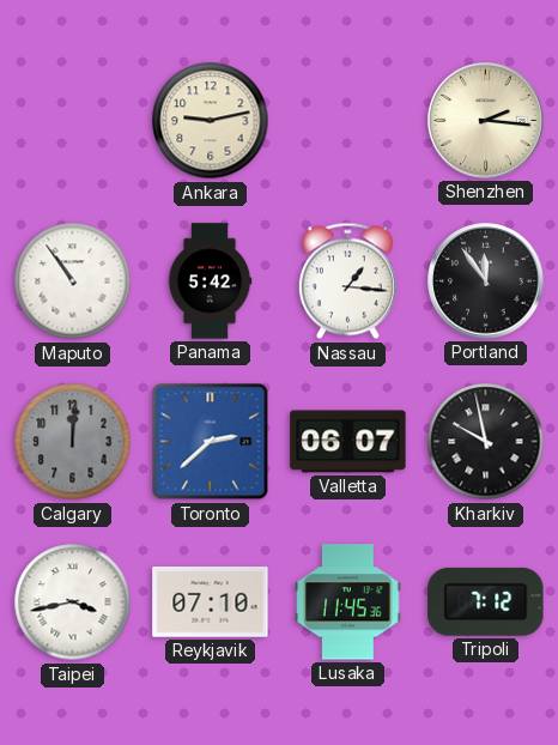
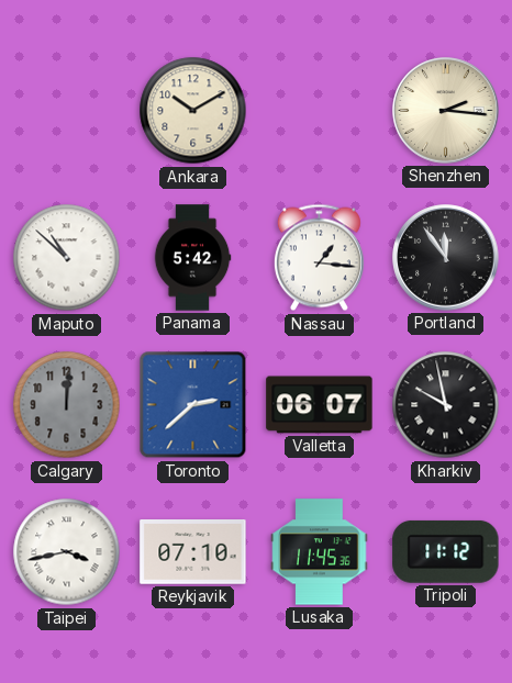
Ankara: 9:13 -> 10:10
Maputo: 10:54 -> 10:52
Tripoli: 7:12 -> 11:12
